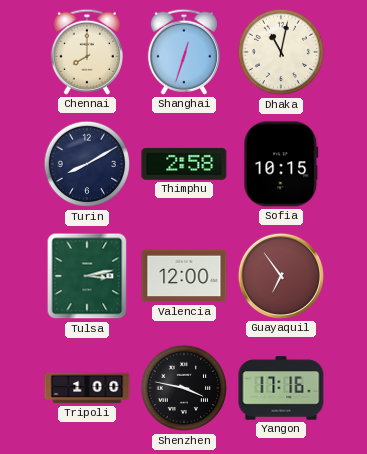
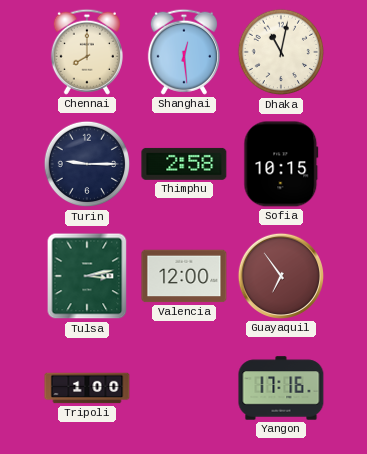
Shanghai: 12:33 -> 12:29
Turin: 8:10 -> 9:15
Shenzhen: 3:47 -> none
